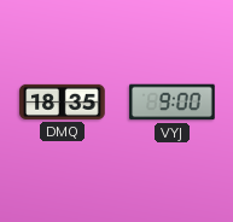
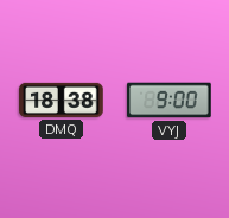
DMQ: 18:35 -> 18:38
